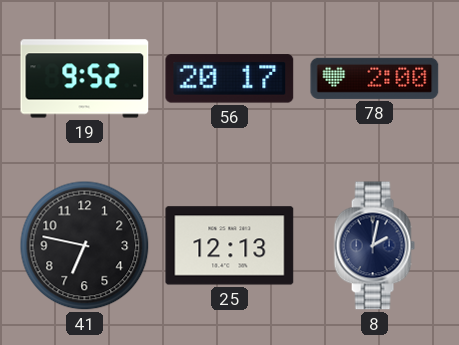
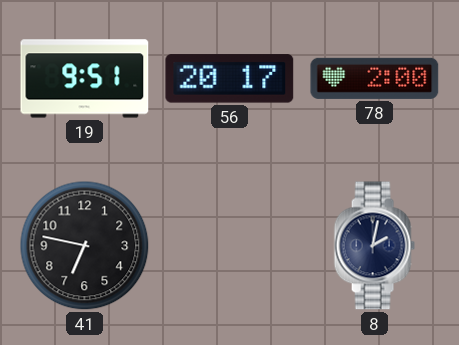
19: 9:52 -> 9:51
25: 12:13 -> none
